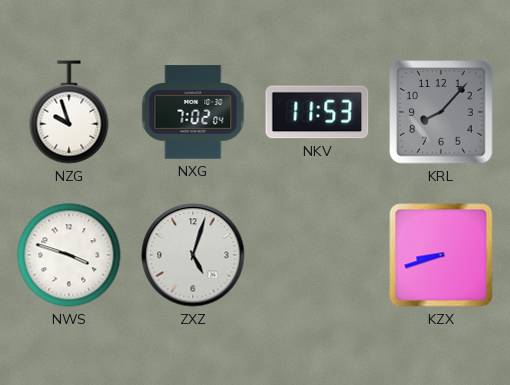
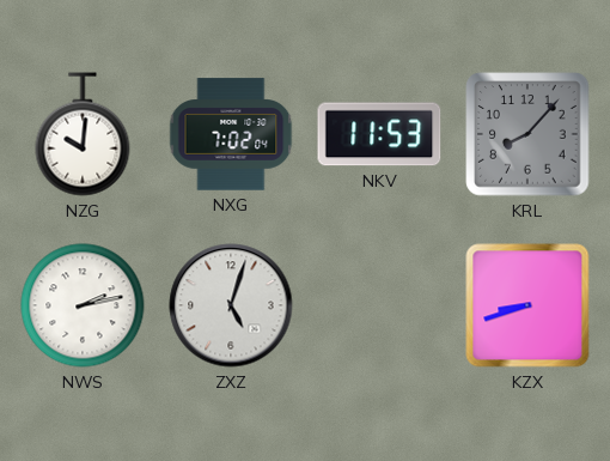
NZG: 9:57 -> 10:01
NWS: 3:48 -> 2:13
